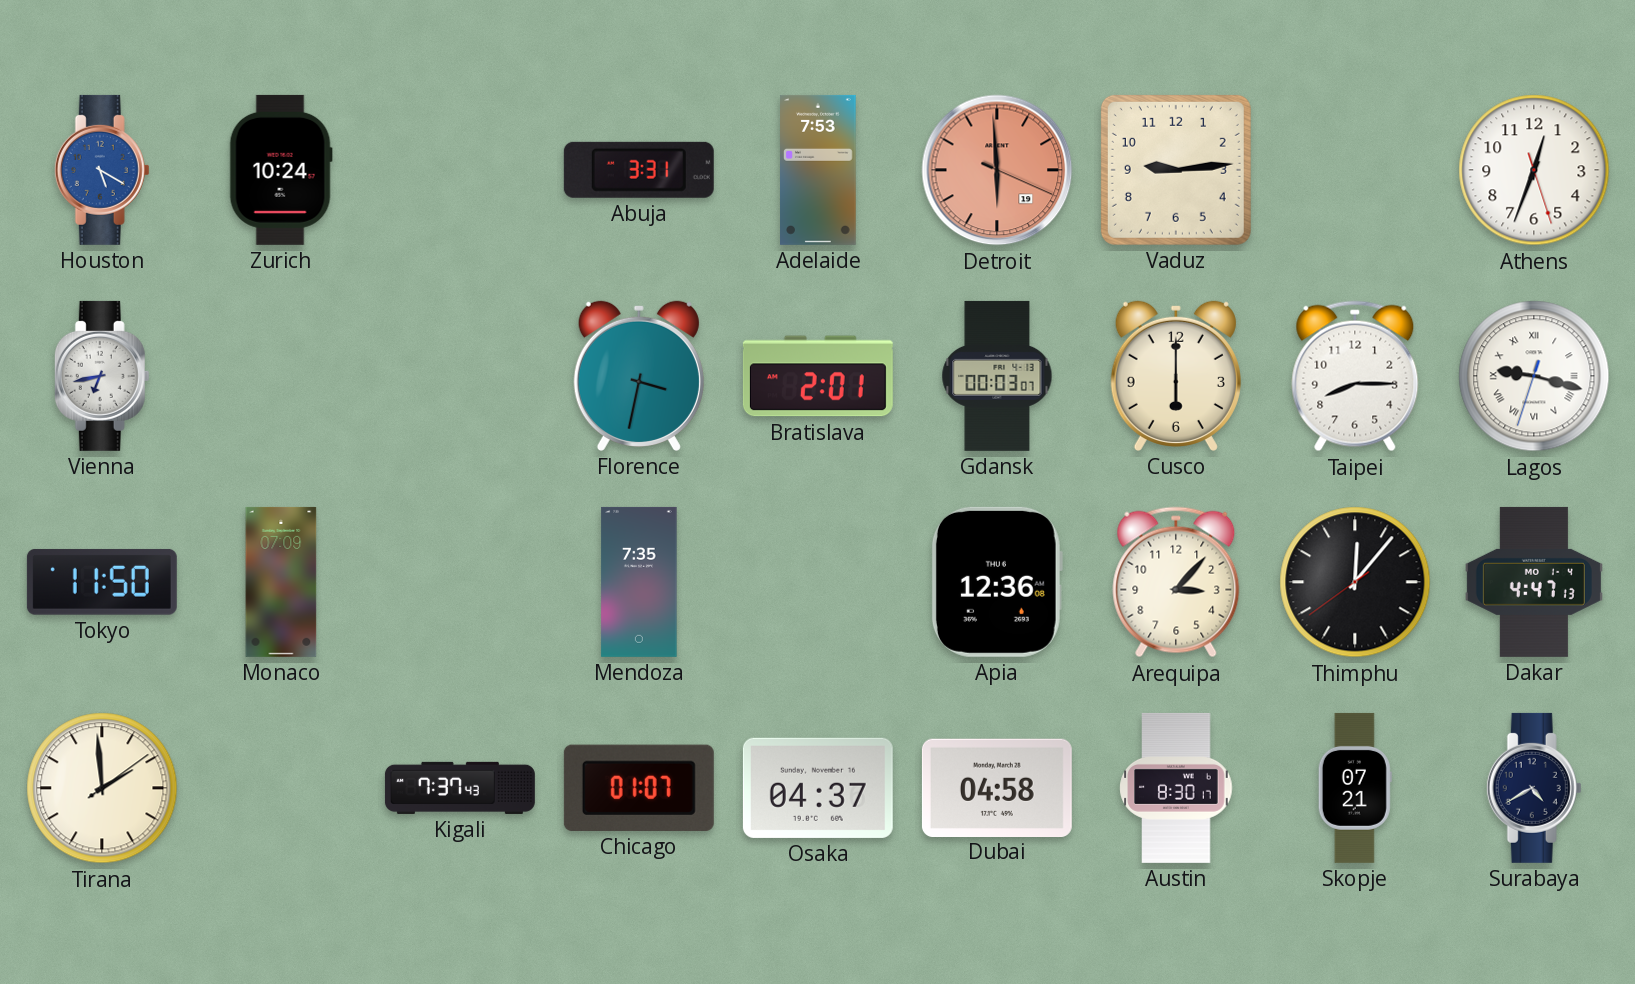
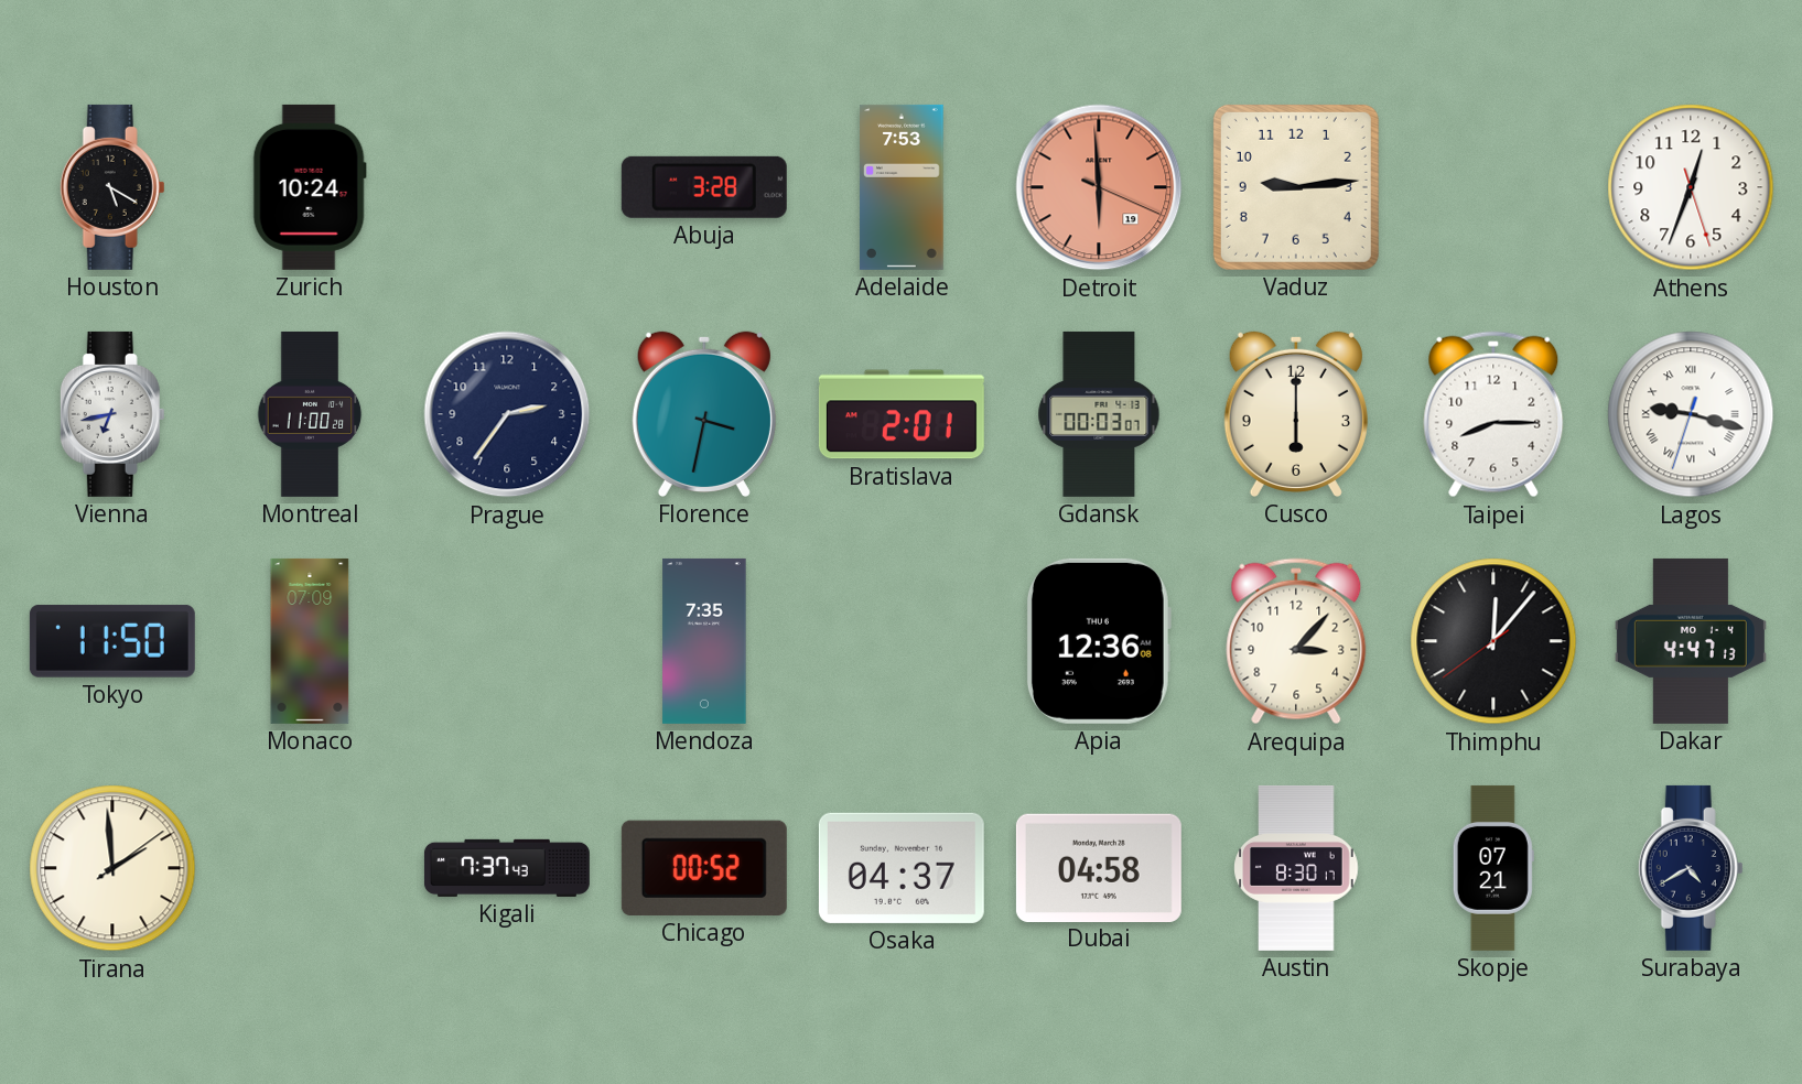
Houston dial: blue -> black
Abuja: 3:31 -> 3:28
Montreal: none -> 11:00
Prague: none -> 2:36
Chicago: 01:07 -> 00:52
